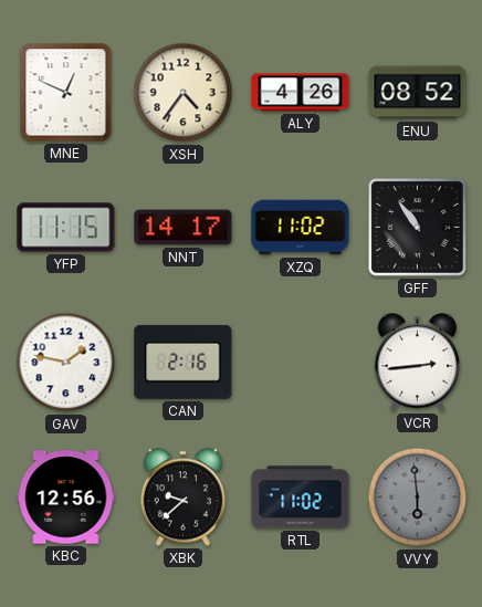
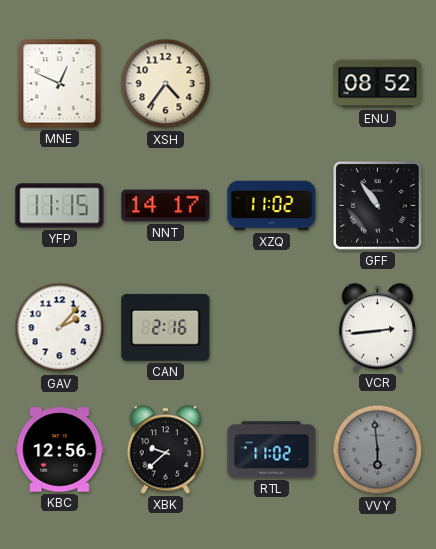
ALY: 4:26 -> none
GAV: 1:47 -> 2:07
